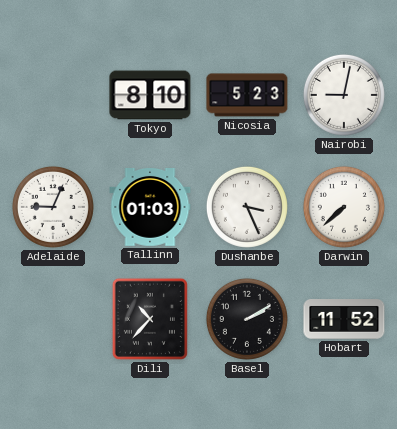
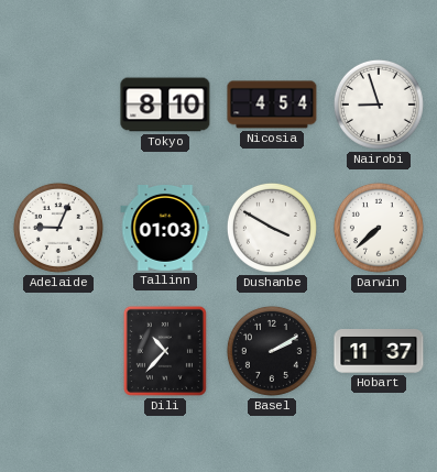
Nicosia: 5:23 -> 4:54
Nairobi: 9:02 -> 8:57
Dushanbe: 3:26 -> 3:50
Hobart: 11:52 -> 11:37
